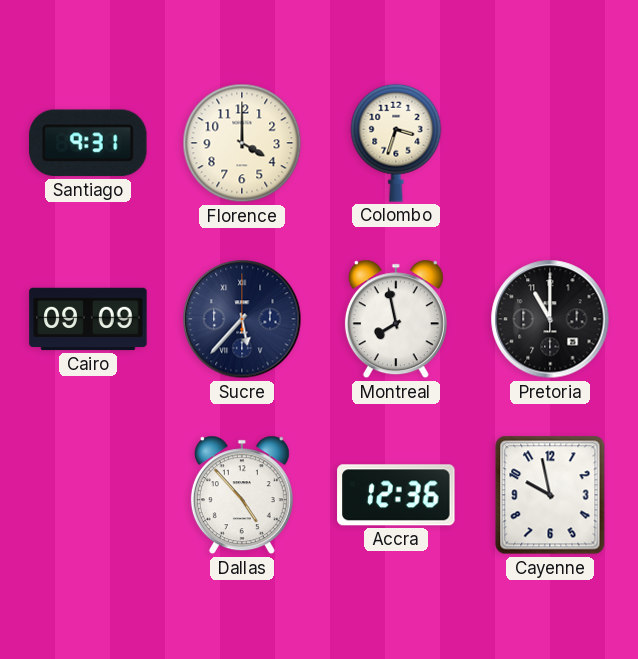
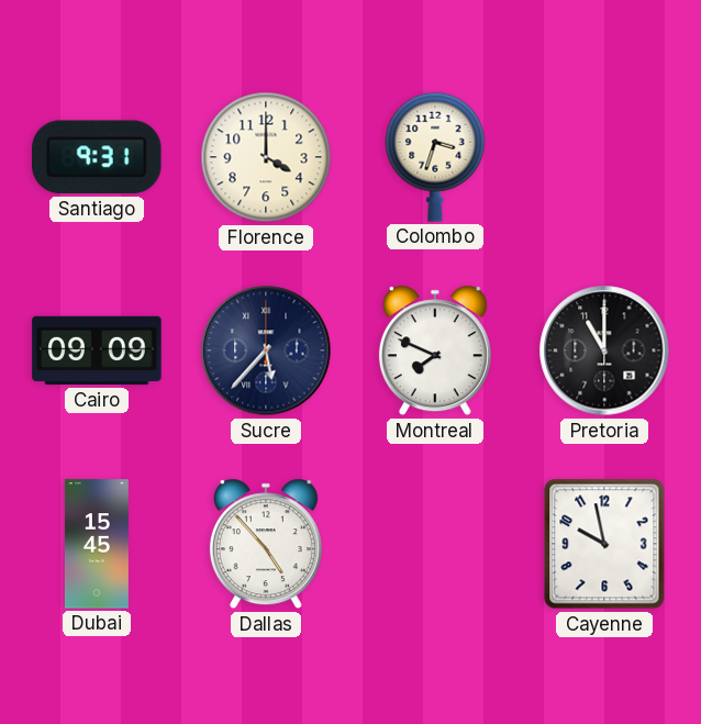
Montreal: 7:58 -> 7:49
Dubai: none -> 15:45
Accra: 12:36 -> none
